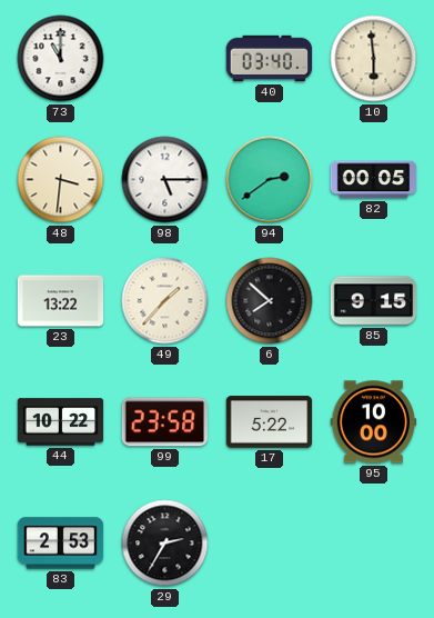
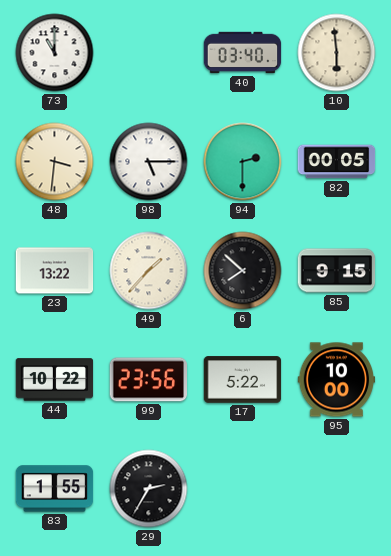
94: 2:39 -> 2:30
99: 23:58 -> 23:56
83: 2:53 -> 1:55
